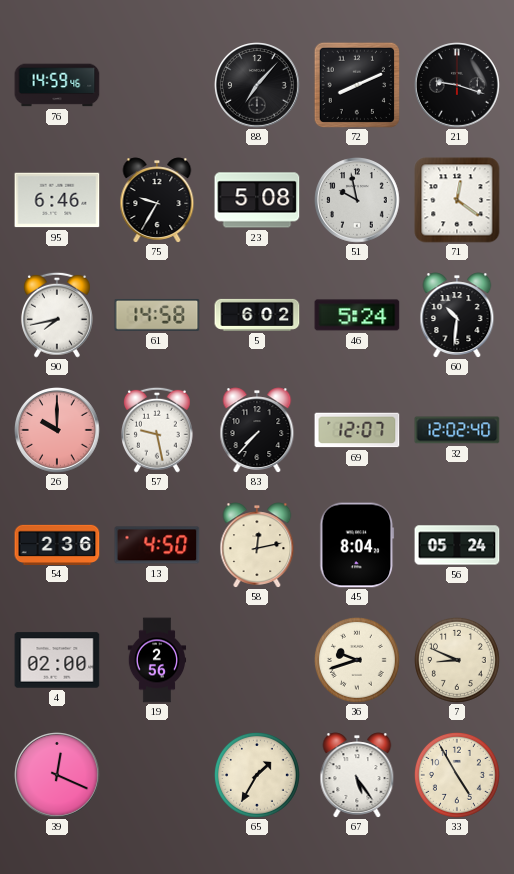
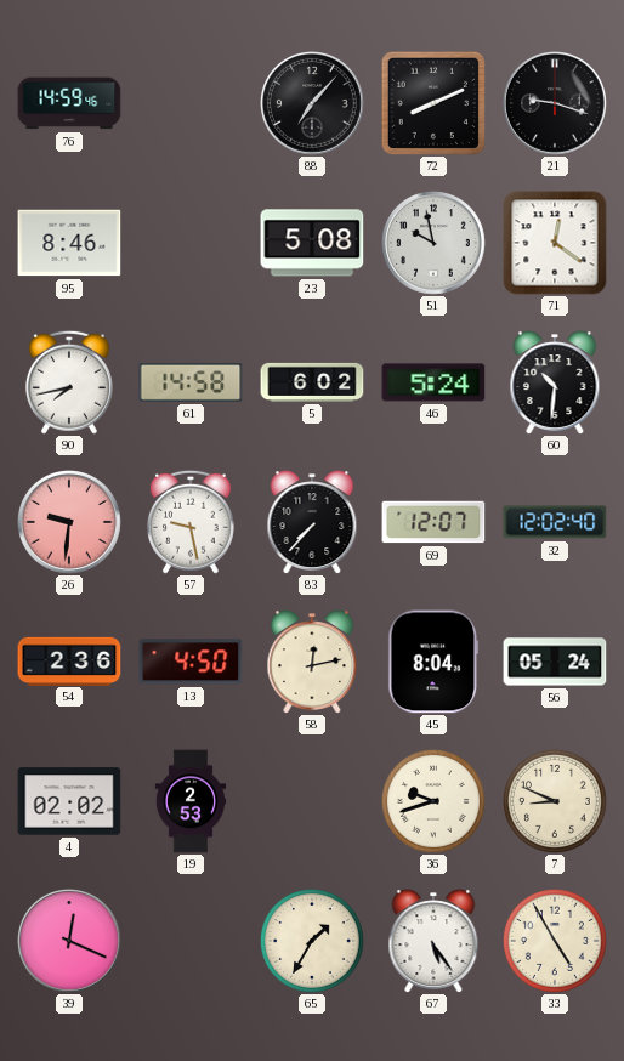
95: 6:46 -> 8:46
75: 9:35 -> none
26: 10:00 -> 9:31
4: 02:00 -> 02:02
19: 2:56 -> 2:53
